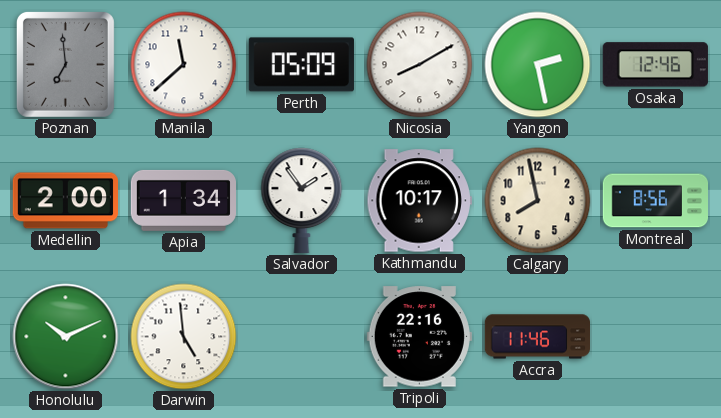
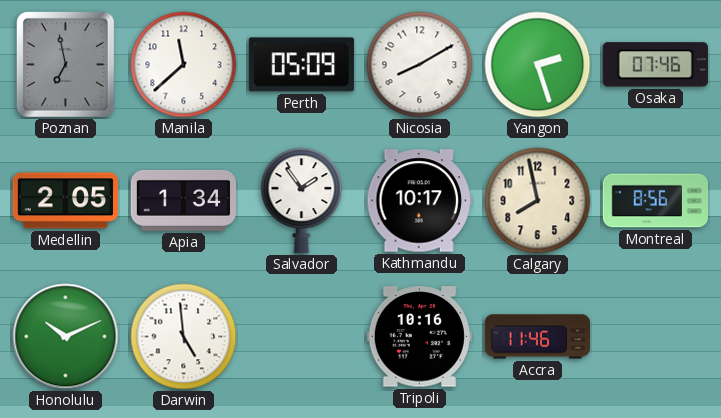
Poznan: 6:59 -> 6:58
Yangon: 2:28 -> 2:27
Osaka: 12:46 -> 07:46
Medellin: 2:00 -> 2:05
Tripoli: 22:16 -> 10:16
